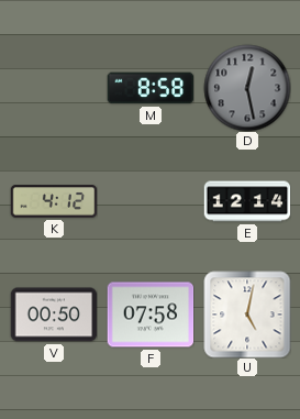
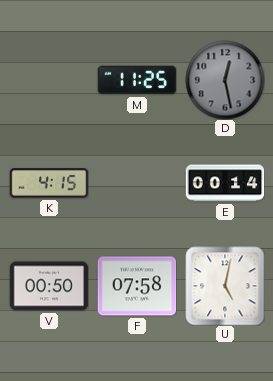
M: 8:58 -> 11:25
K: 4:12 -> 4:15
E: 12:14 -> 00:14
